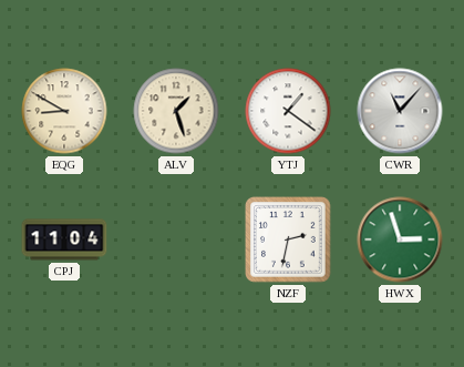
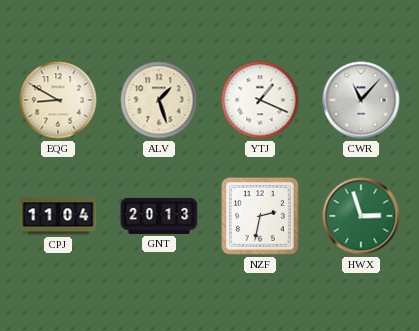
YTJ: 1:21 -> 1:19
GNT: none -> 20:13
